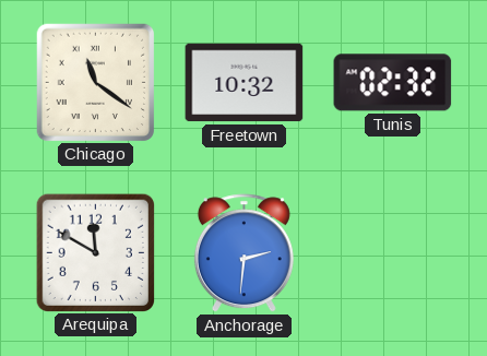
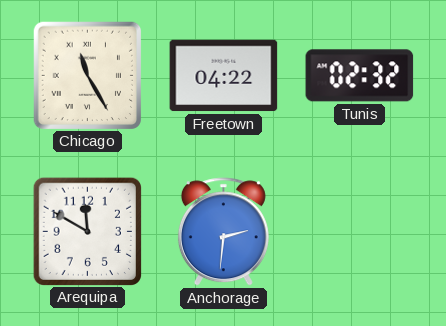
Chicago: 11:21 -> 11:25
Freetown: 10:32 -> 04:22
